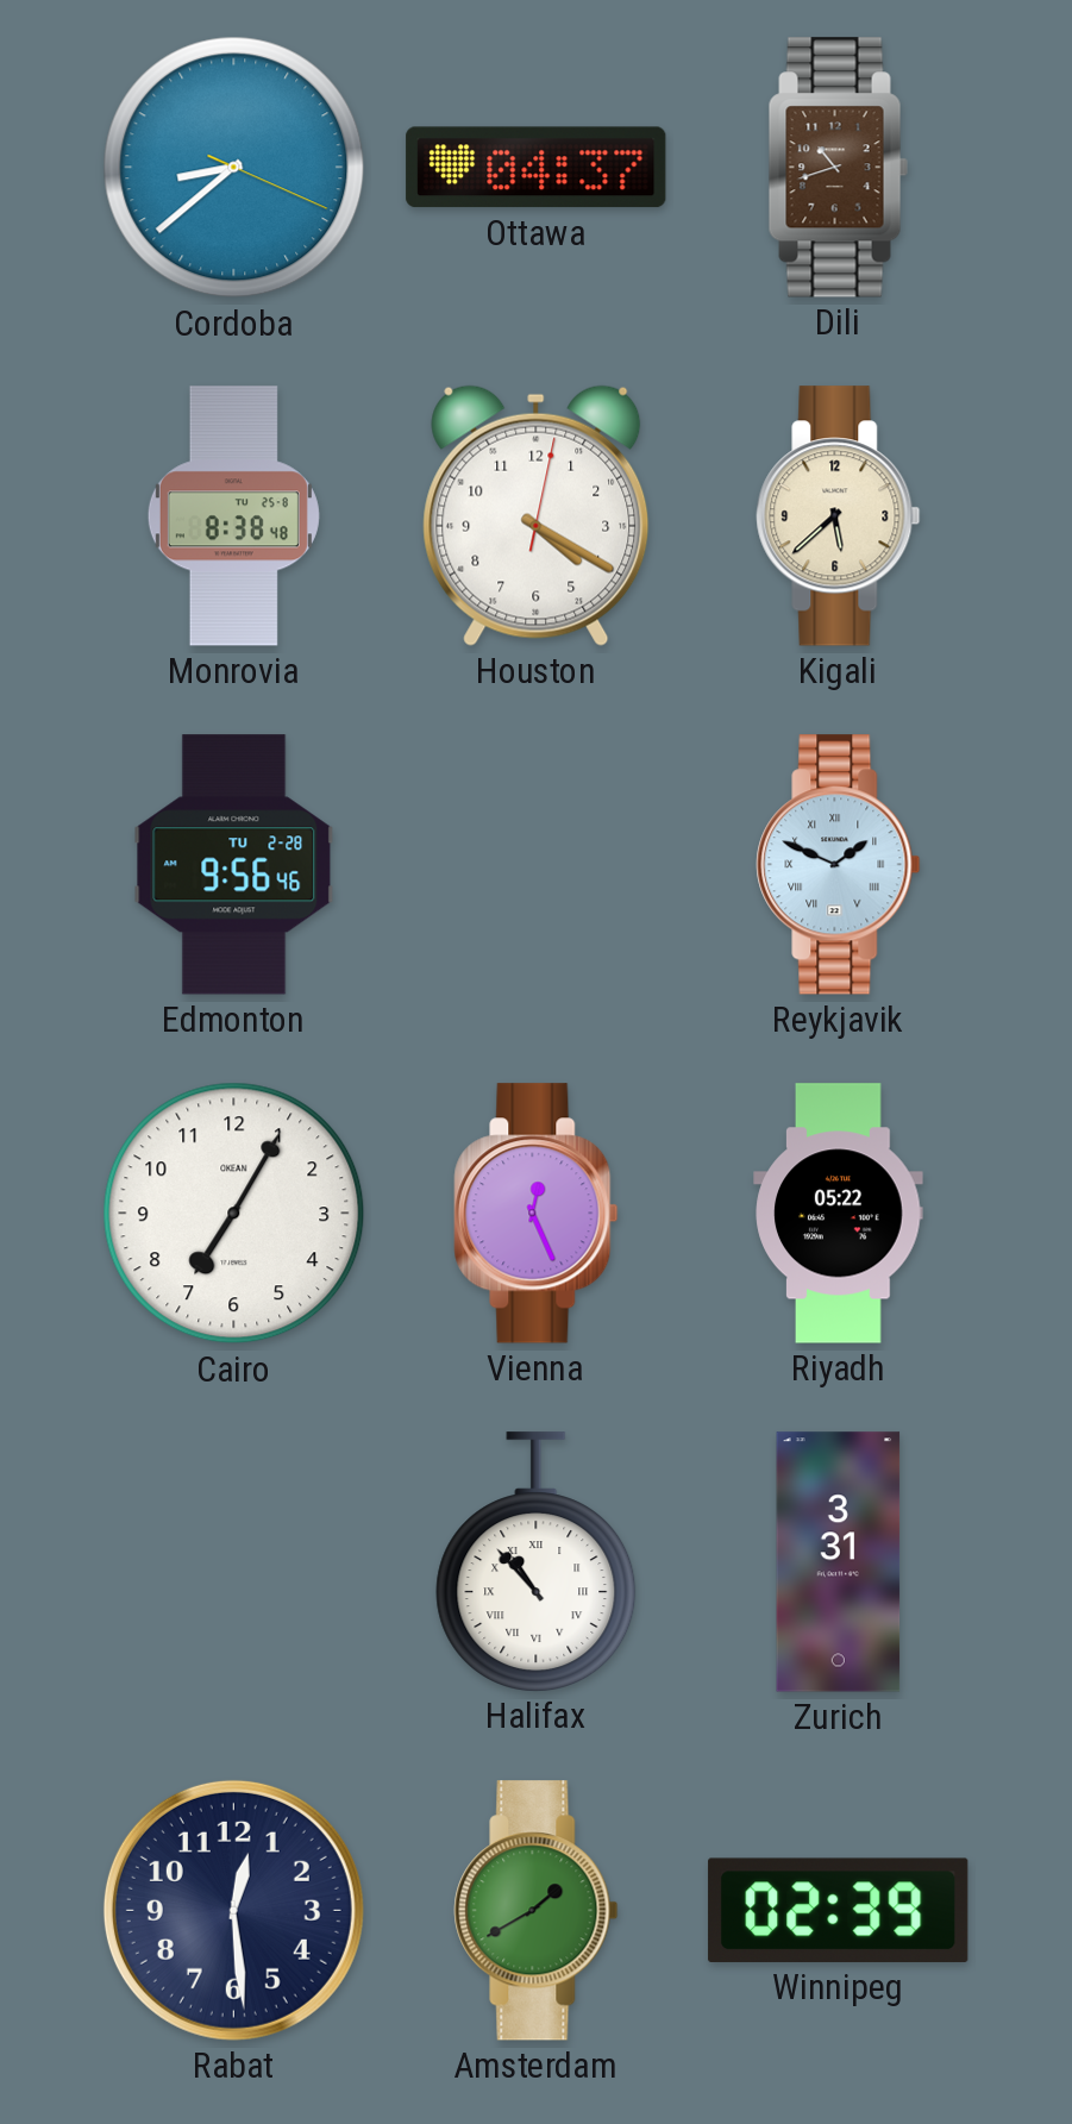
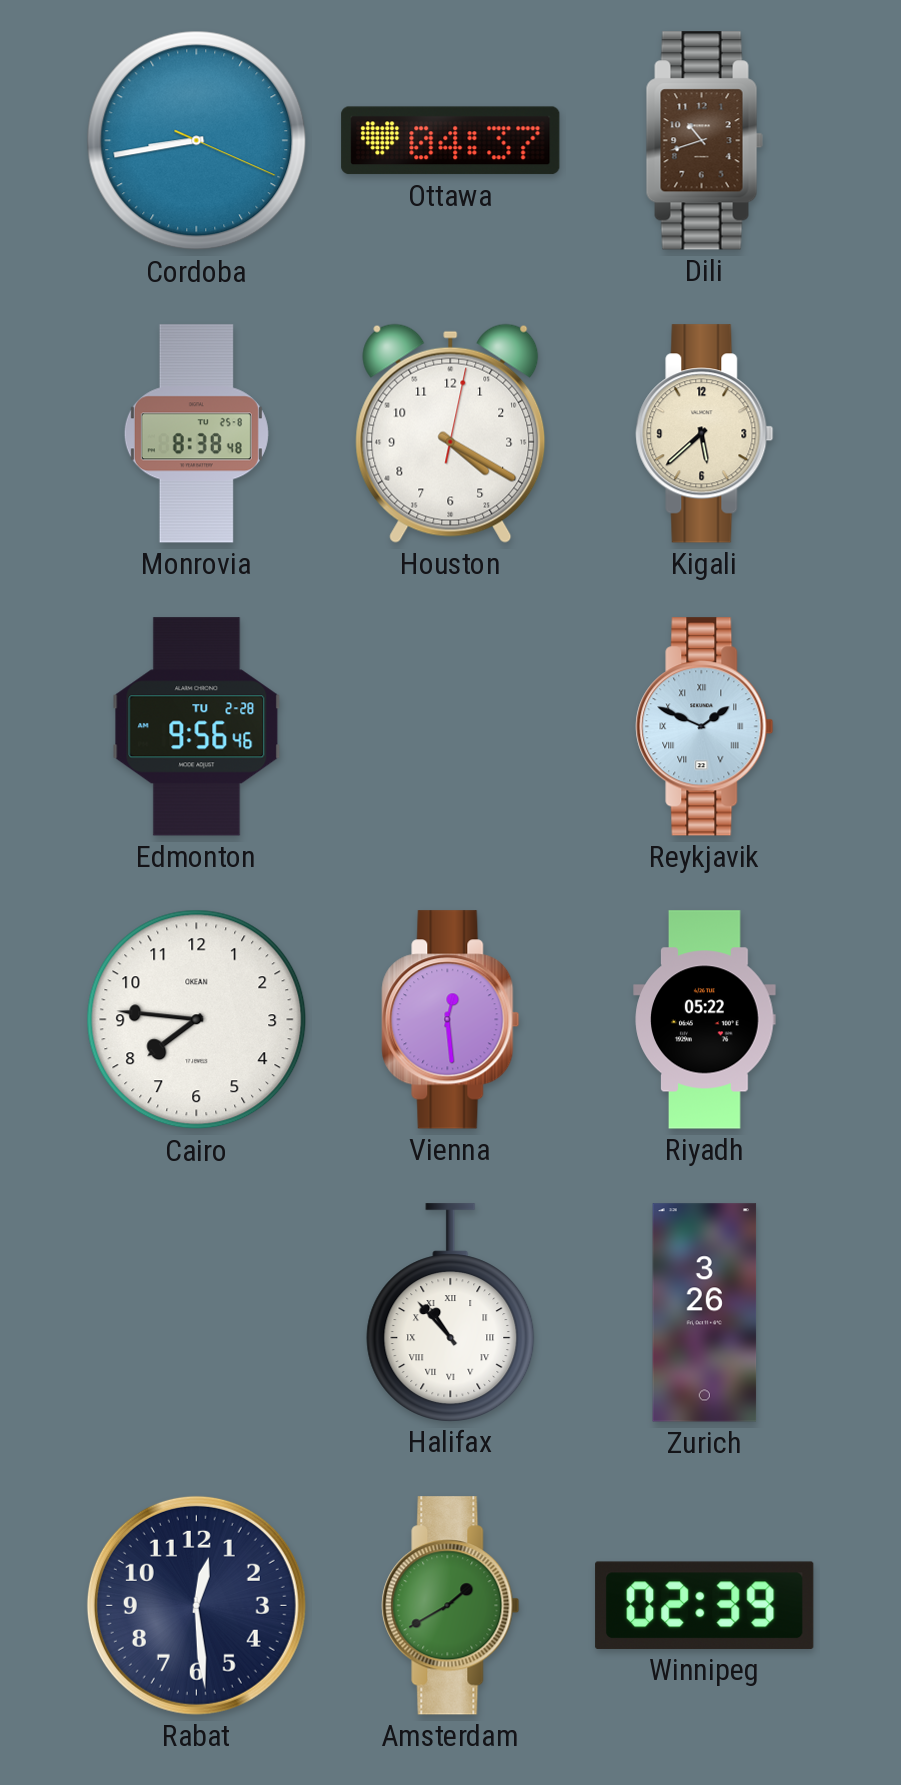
Cordoba: 8:38 -> 8:43
Cairo: 7:05 -> 7:46
Vienna: 12:26 -> 12:29
Zurich: 3:31 -> 3:26
